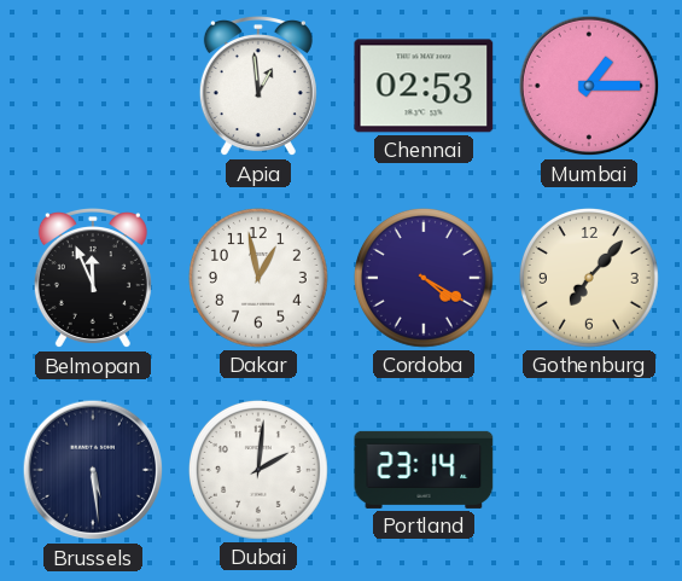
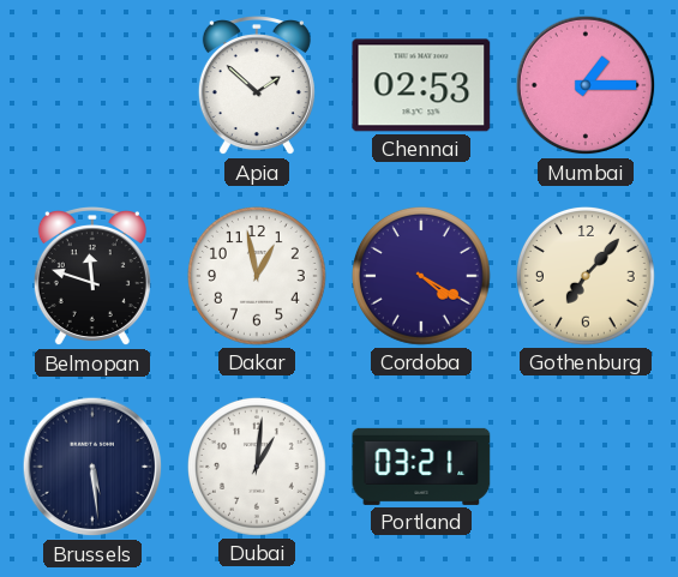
Apia: 12:59 -> 1:52
Belmopan: 11:56 -> 11:48
Dubai: 2:01 -> 1:01
Portland: 23:14 -> 03:21
